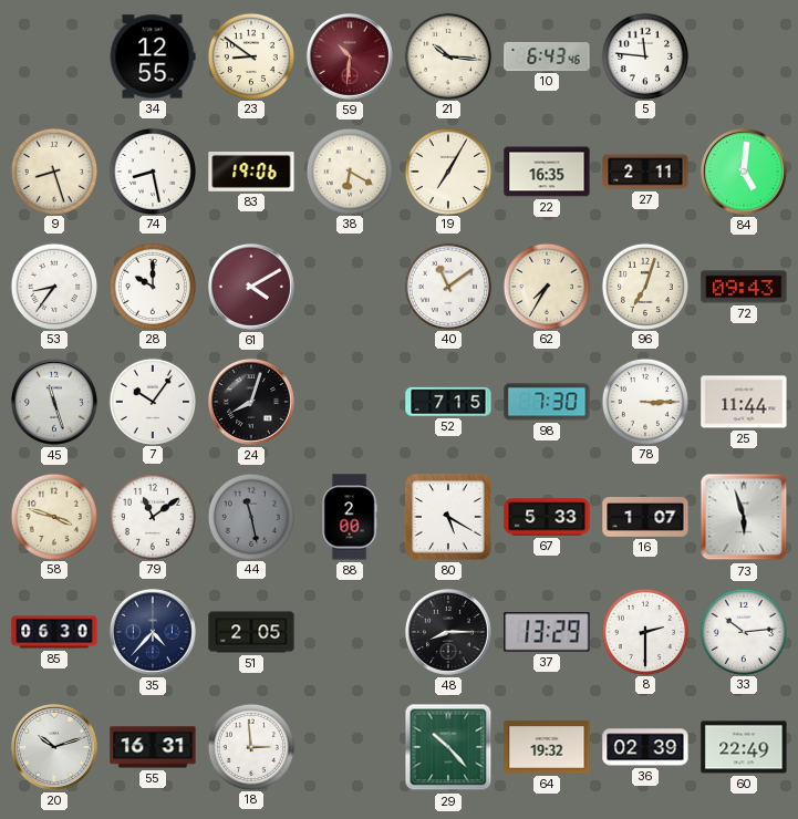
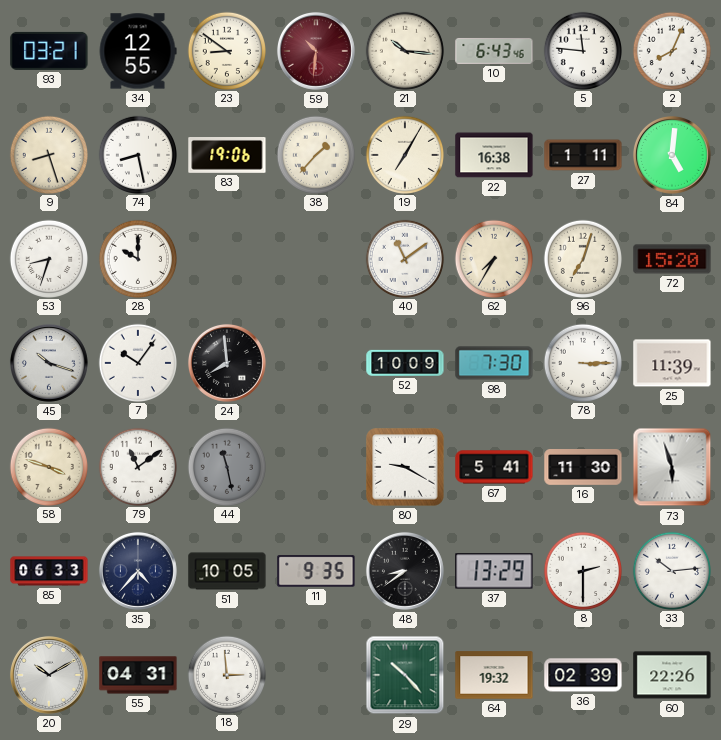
93: none -> 03:21
2: none -> 8:04
38: 6:20 -> 1:37
22: 16:35 -> 16:38
27: 2:11 -> 1:11
53: 8:36 -> 8:33
61: 4:10 -> none
72: 09:43 -> 15:20
45: 11:27 -> 10:18
24: 8:03 -> 7:59
52: 7:15 -> 10:09
25: 11:44 -> 11:39
88: 2:00 -> none
80: 5:20 -> 9:20
67: 5:33 -> 5:41
16: 1:07 -> 11:30
85: 06:30 -> 06:33
51: 2:05 -> 10:05
11: none -> 9:35
48: 8:15 -> 8:39
20: 10:12 -> 10:10
55: 16:31 -> 04:31
60: 22:49 -> 22:26
